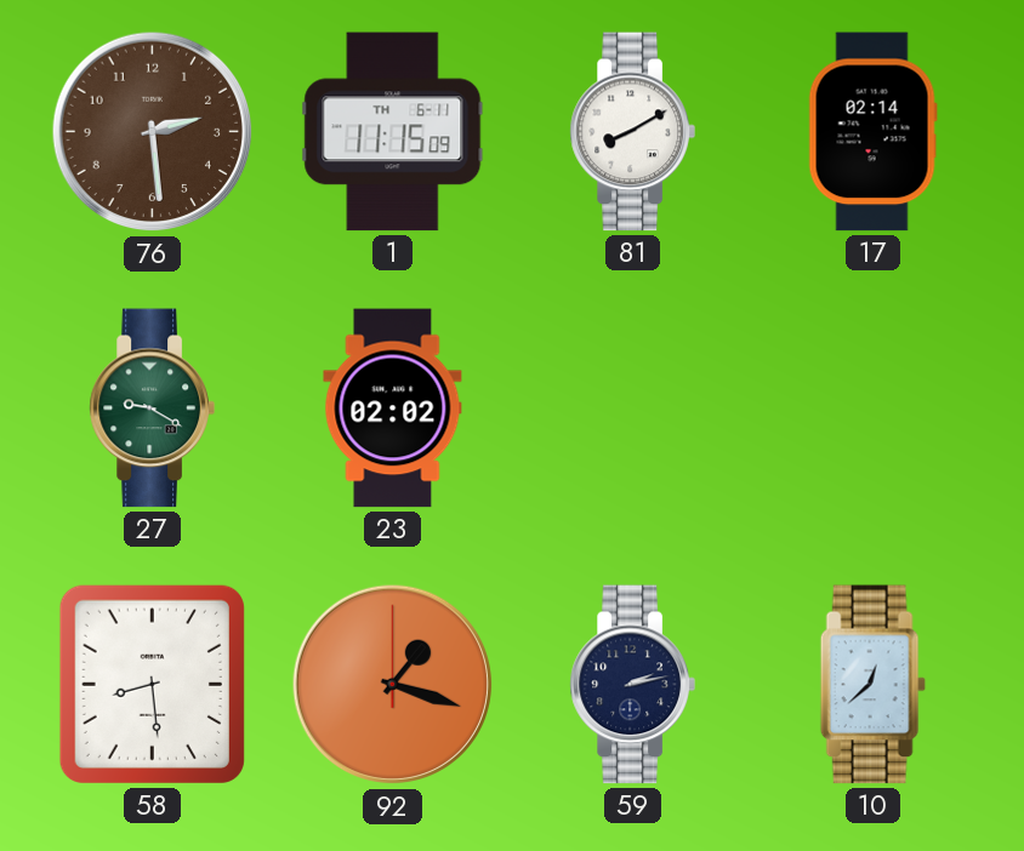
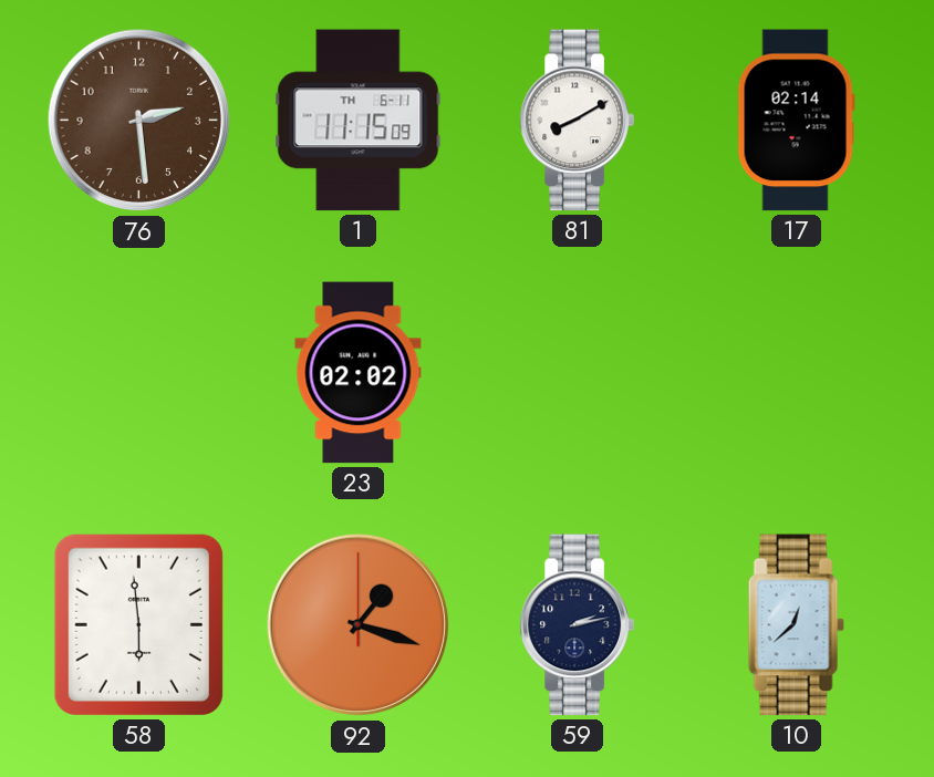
27: 9:20 -> none
58: 8:29 -> 5:59
